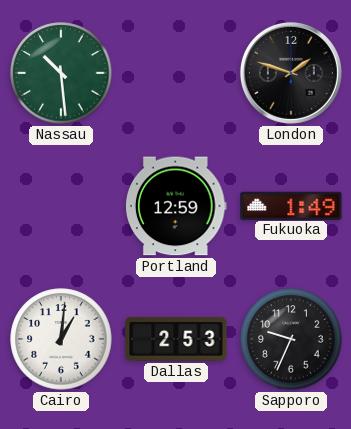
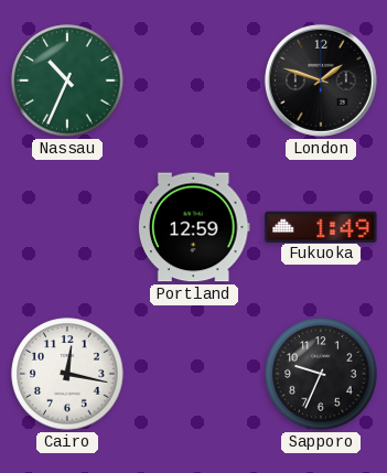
Nassau: 10:29 -> 10:34
Cairo: 1:01 -> 12:17
Dallas: 2:53 -> none
